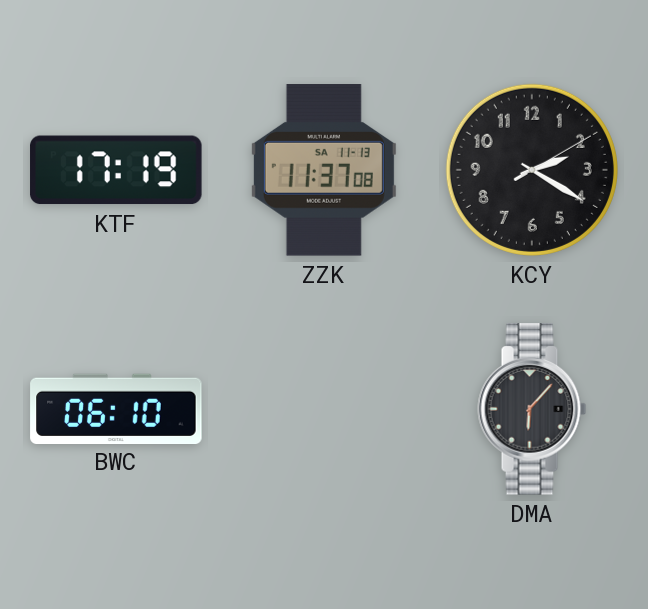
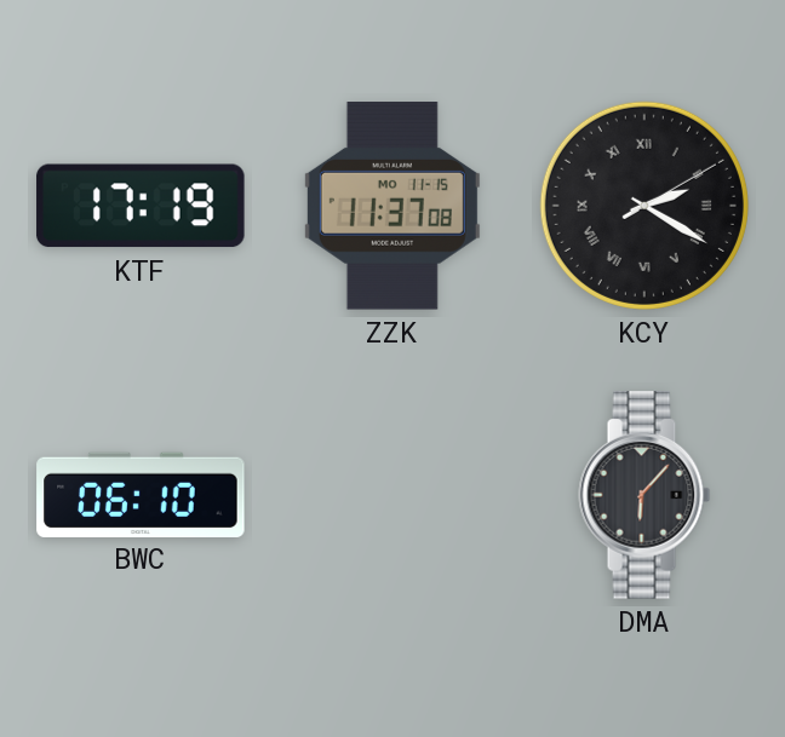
ZZK date: SA 11-13 -> MO 11-15
KCY numerals: Arabic -> Roman
